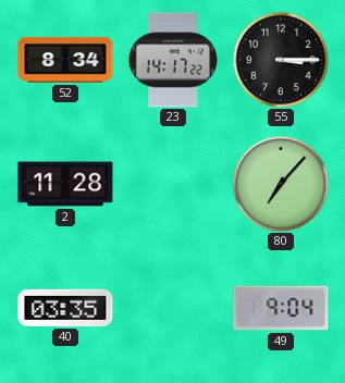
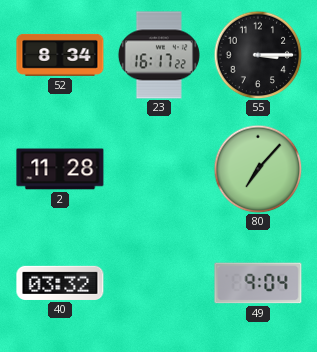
23: 14:17 -> 16:17
40: 03:35 -> 03:32
